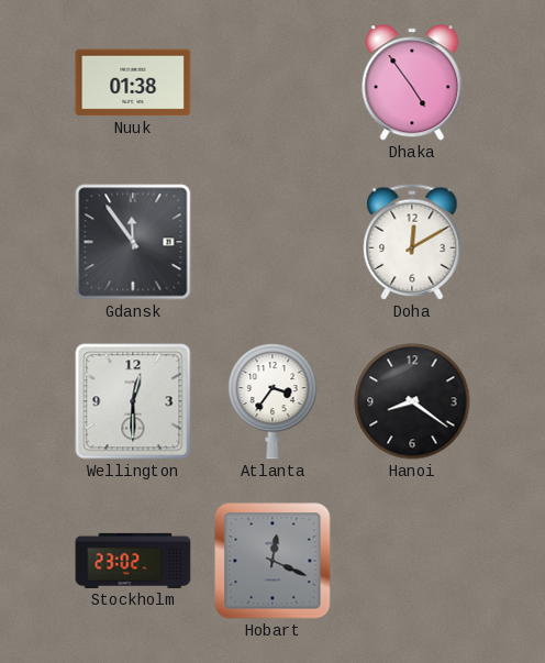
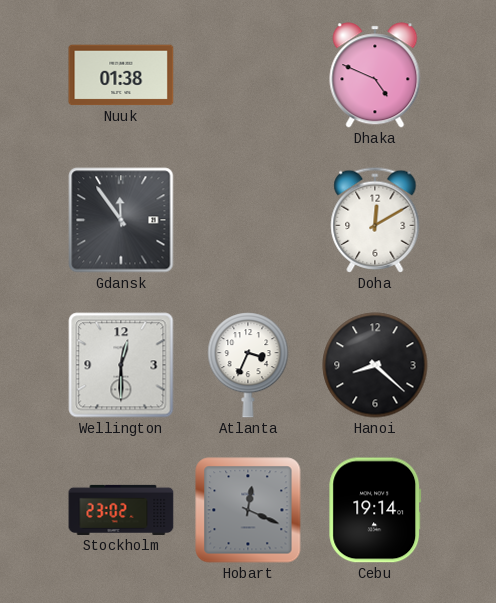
Dhaka: 4:54 -> 4:49
Atlanta: 3:36 -> 3:34
Hanoi: 8:21 -> 8:22
Cebu: none -> 19:14
